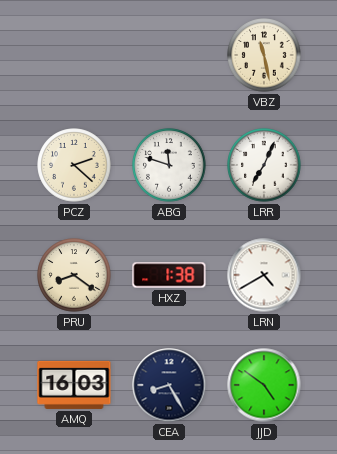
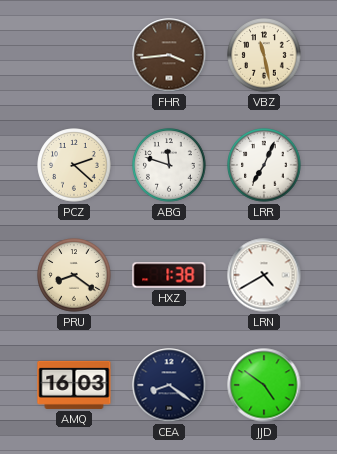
FHR: none -> 3:44
CEA: 8:25 -> 8:21
